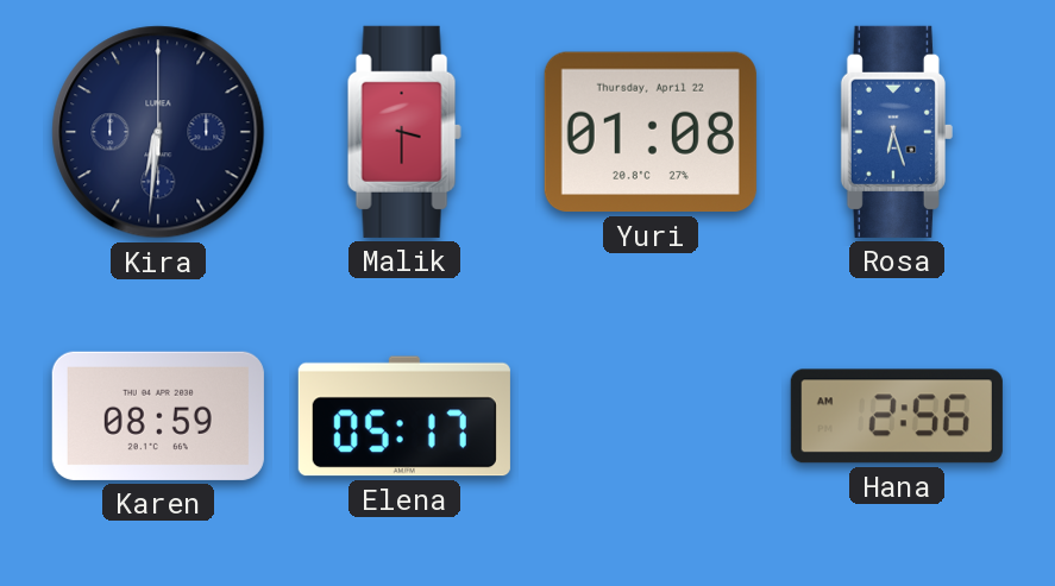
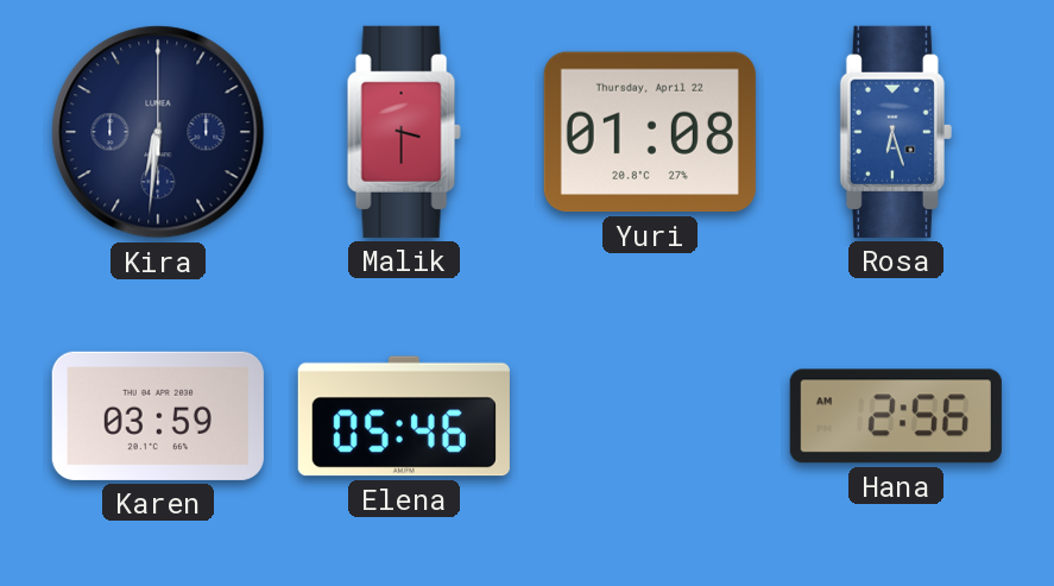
Karen: 08:59 -> 03:59
Elena: 05:17 -> 05:46
